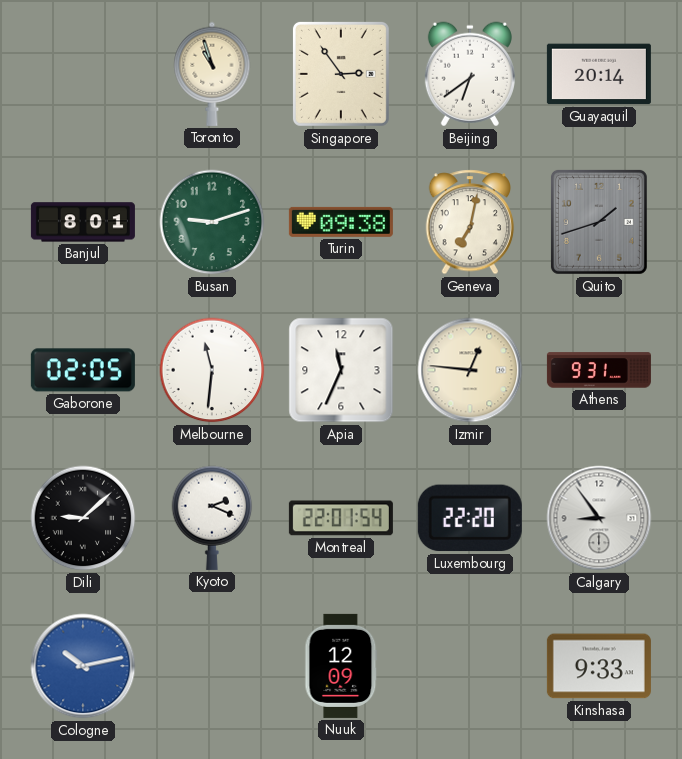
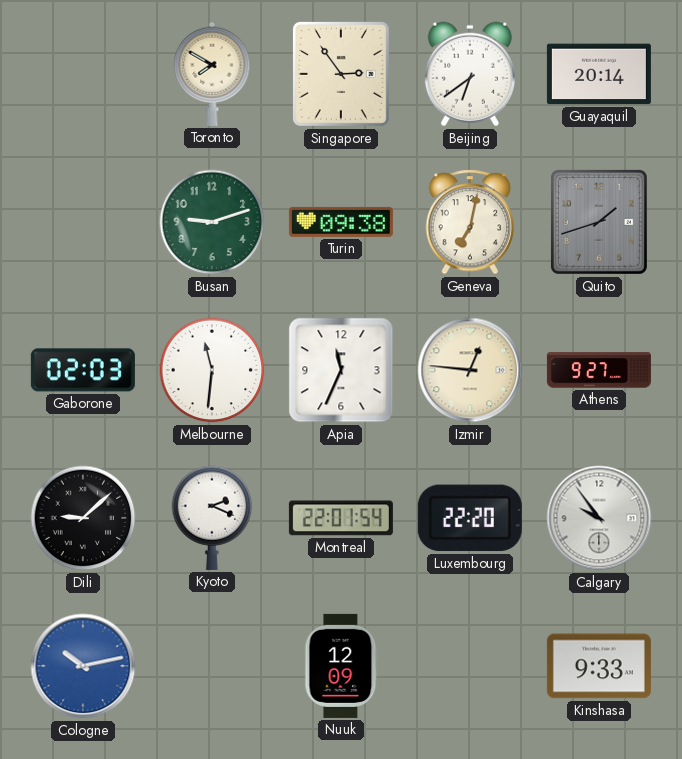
Toronto: 10:57 -> 7:50
Banjul: 8:01 -> none
Gaborone: 02:05 -> 02:03
Athens: 9:31 -> 9:27
Calgary: 8:54 -> 9:54
